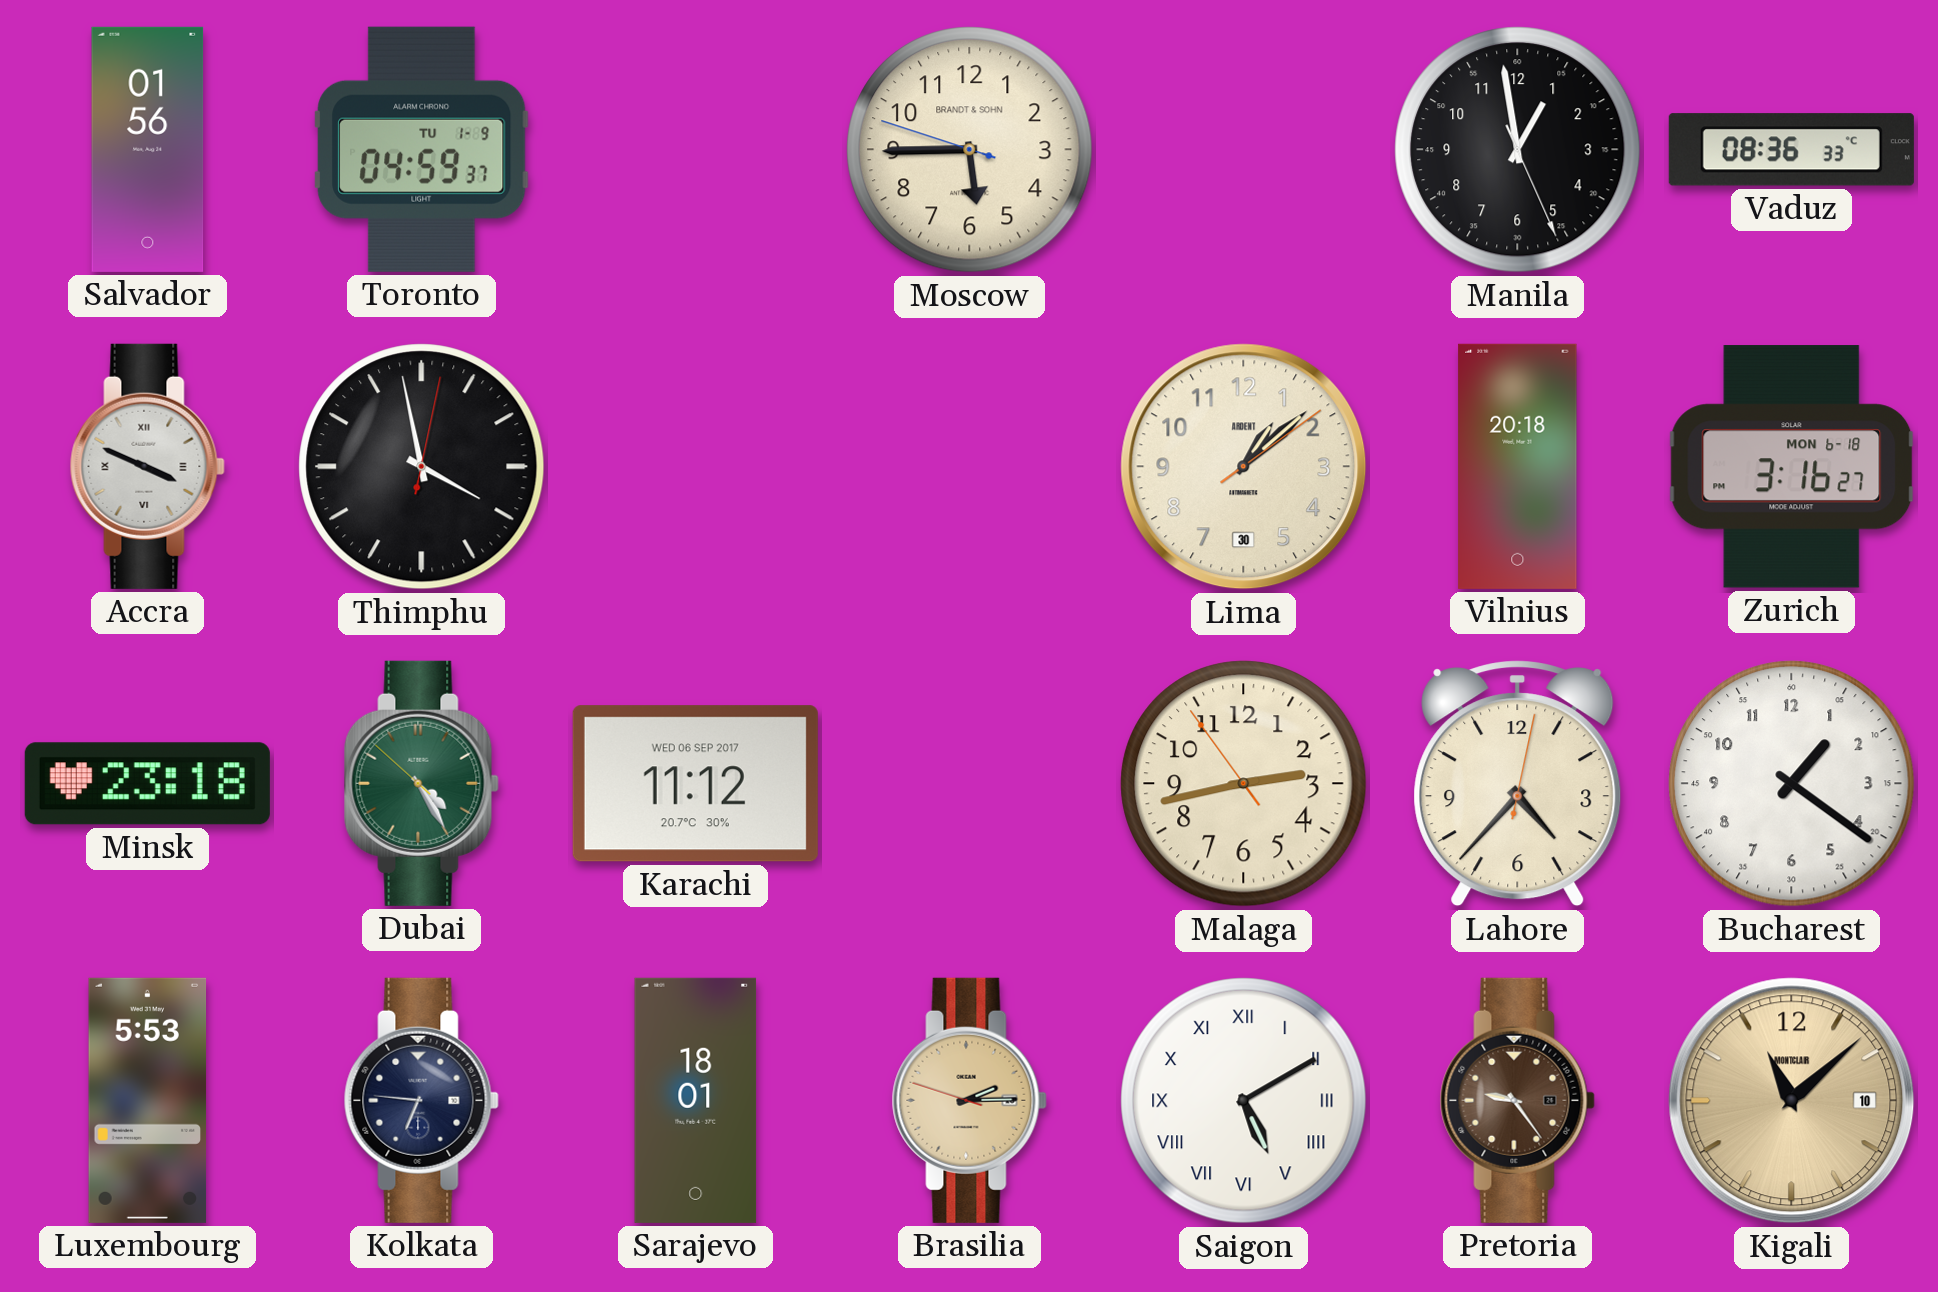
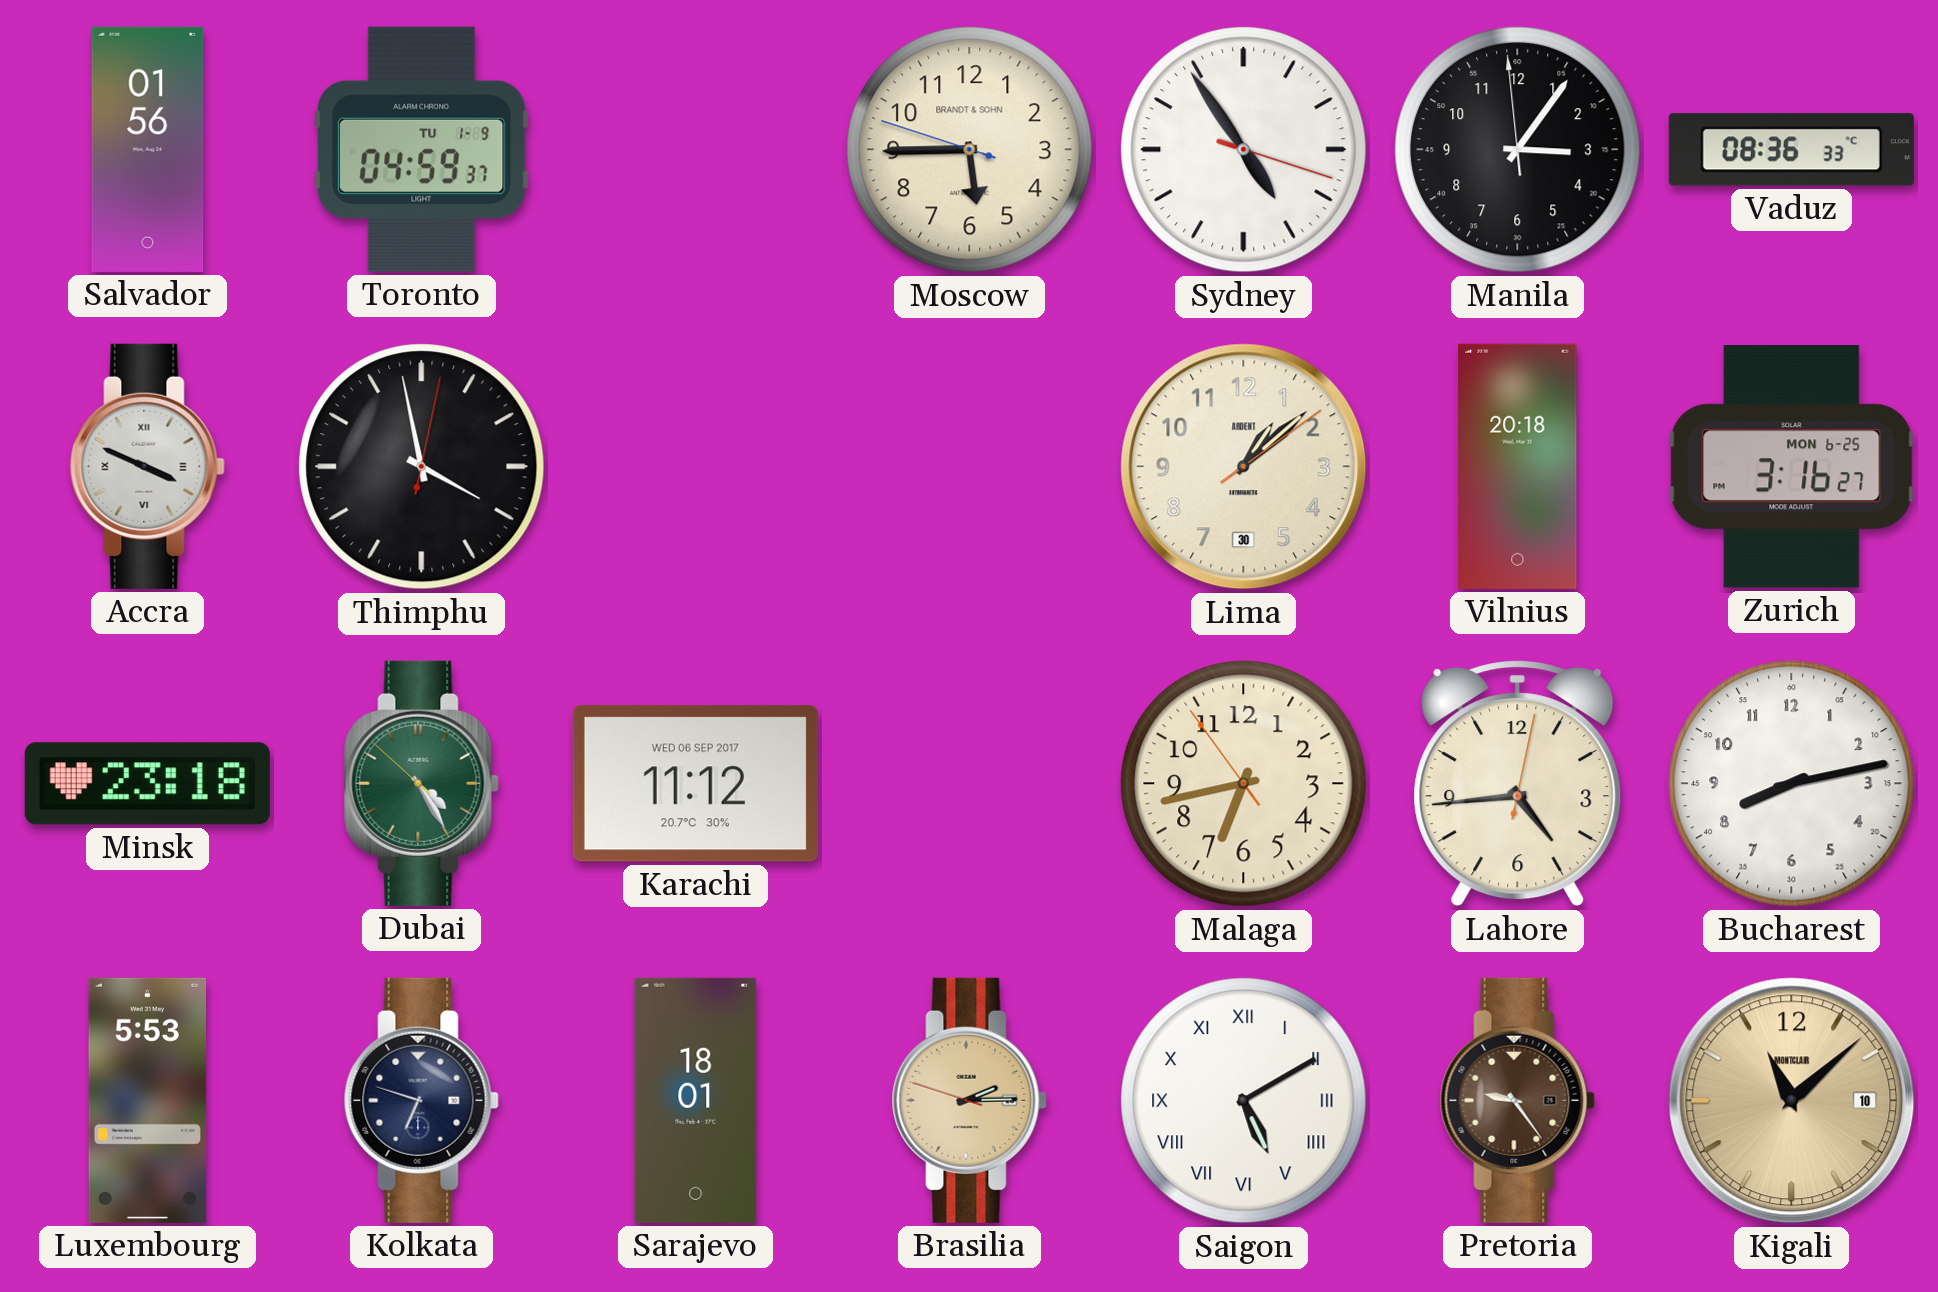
Sydney: none -> 4:54
Manila: 12:58 -> 3:05
Zurich date: MON 6-18 -> MON 6-25
Malaga: 2:42 -> 6:42
Lahore: 4:37 -> 4:44
Bucharest: 1:21 -> 8:13
Kolkata: 6:46 -> 6:48
